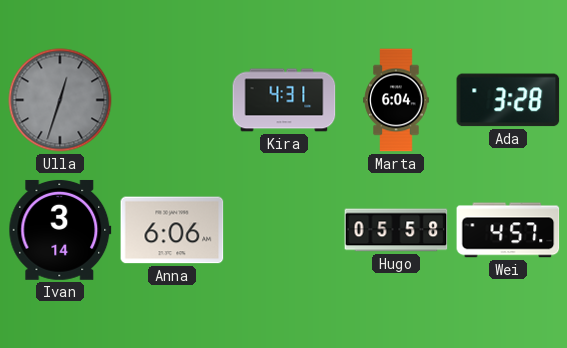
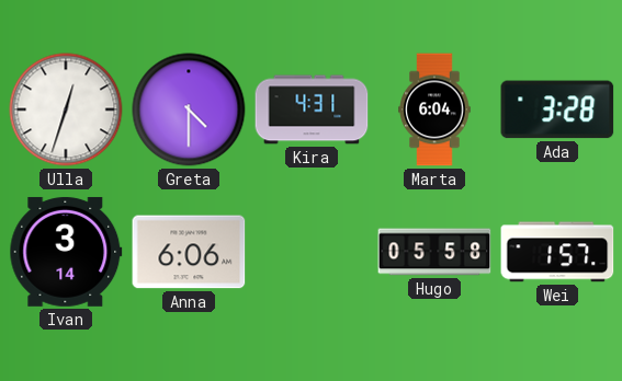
Ulla dial: grey -> white
Greta: none -> 4:30
Wei: 4:57 -> 1:57
